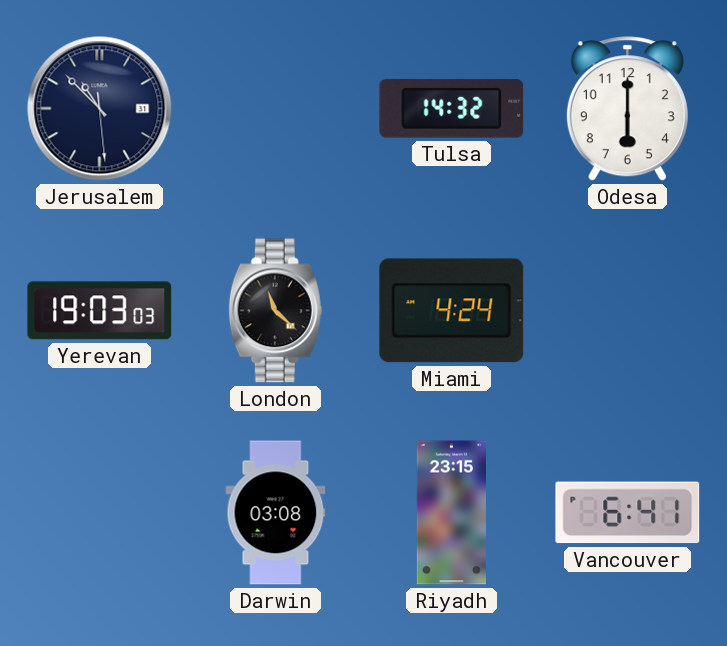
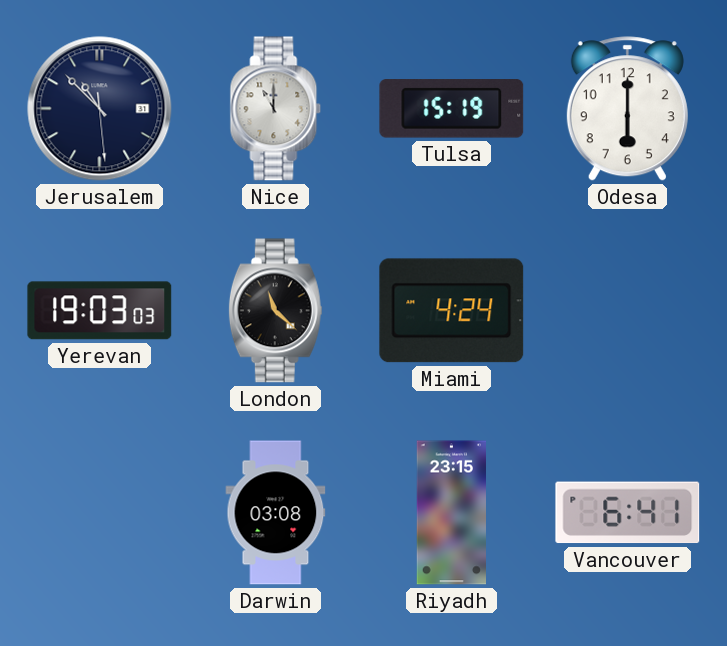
Nice: none -> 11:00
Tulsa: 14:32 -> 15:19
